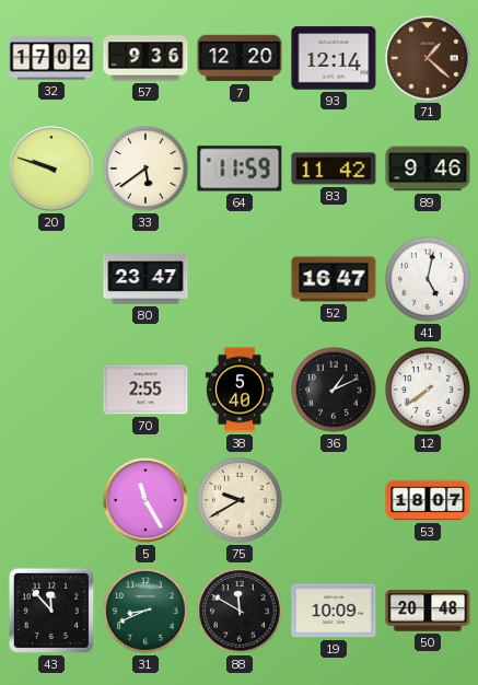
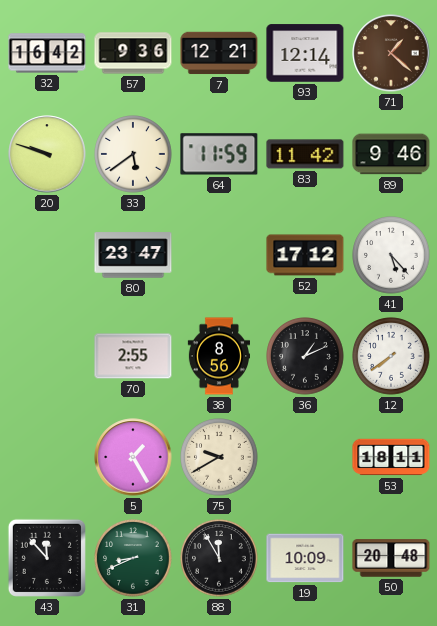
32: 17:02 -> 16:42
7: 12:20 -> 12:21
52: 16:47 -> 17:12
41: 5:02 -> 5:23
38: 5:40 -> 8:56
5: 11:25 -> 1:25
53: 18:07 -> 18:11
88: 11:50 -> 11:55
